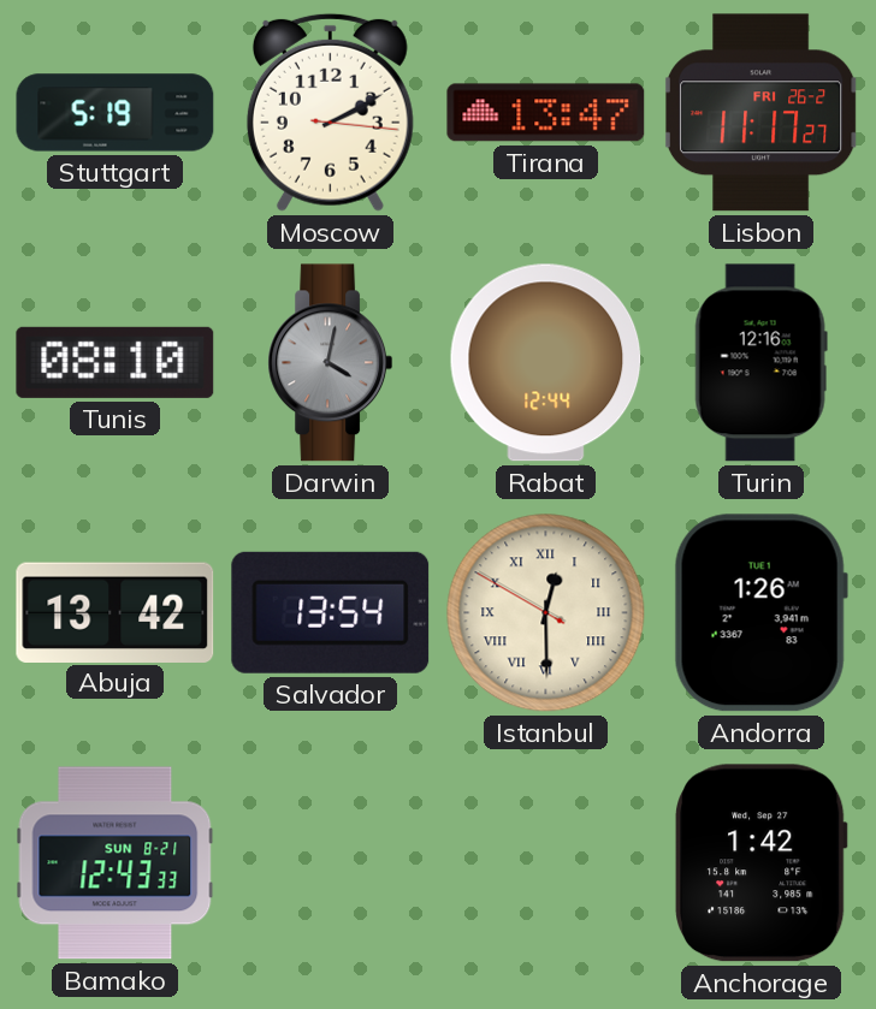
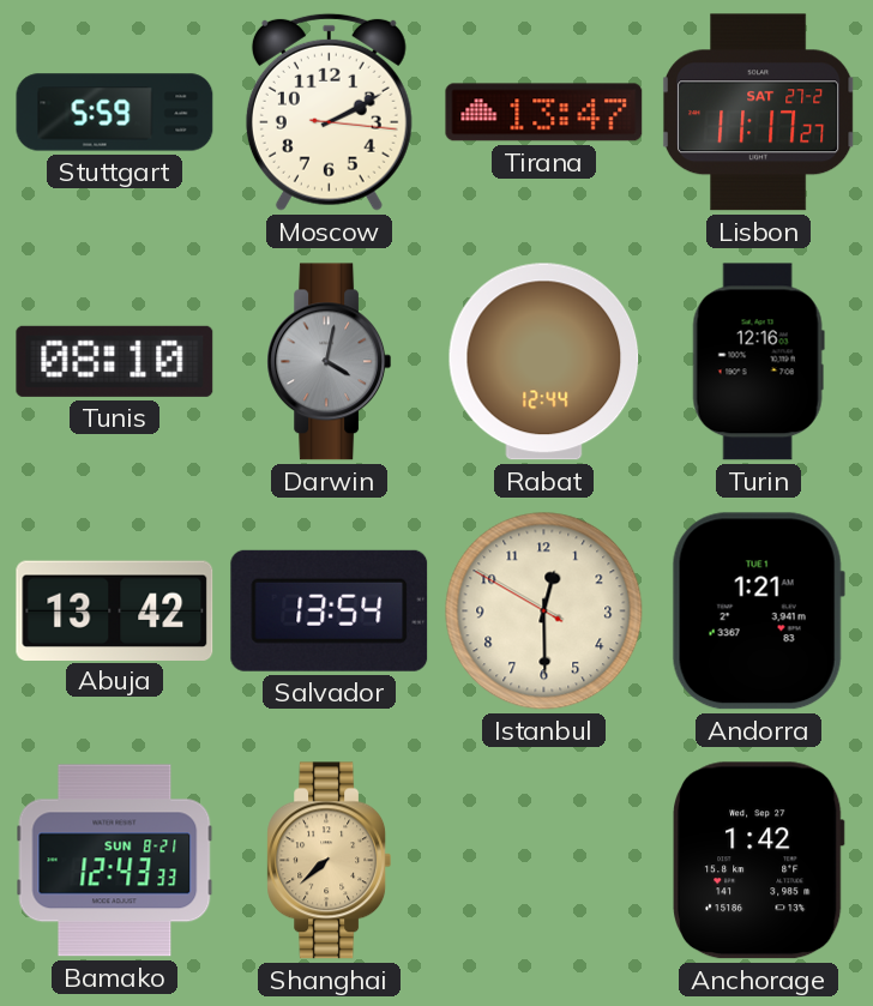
Stuttgart: 5:19 -> 5:59
Lisbon date: FRI 26-2 -> SAT 27-2
Istanbul numerals: Roman -> Arabic
Andorra: 1:26 -> 1:21
Shanghai: none -> 7:38
